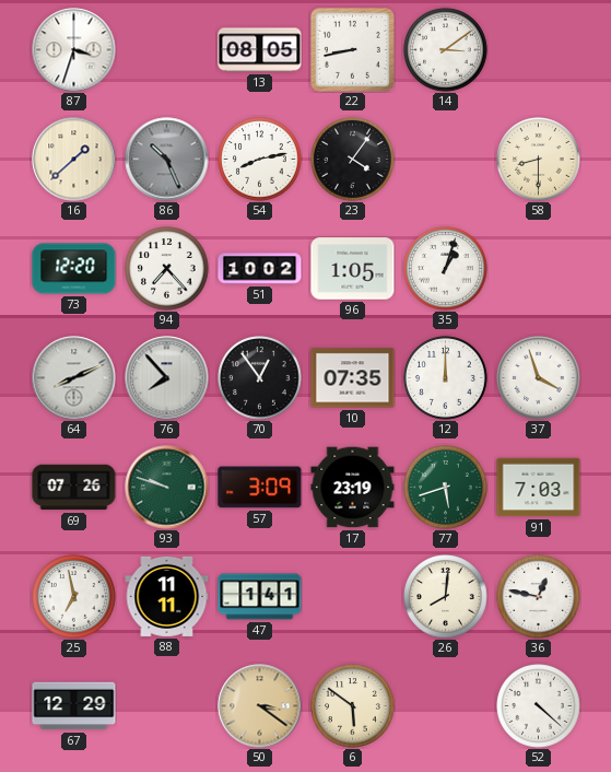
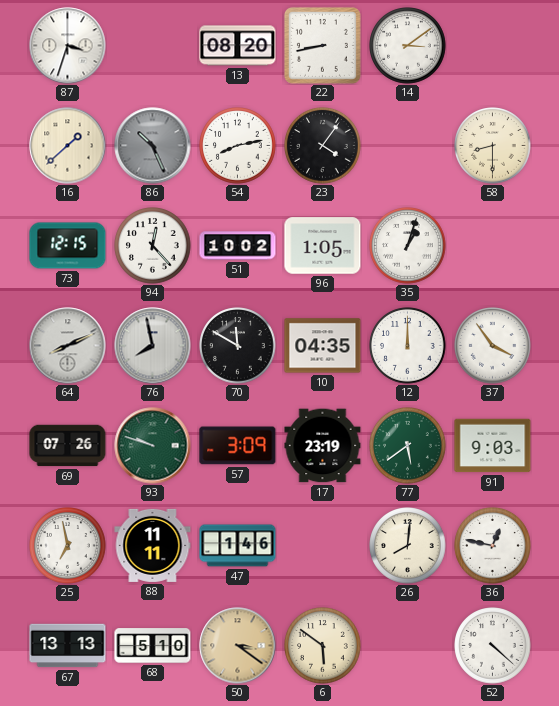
13: 08:05 -> 08:20
73: 12:20 -> 12:15
94: 7:23 -> 12:23
76: 7:53 -> 7:58
70: 12:54 -> 11:50
10: 07:35 -> 04:35
37: 3:57 -> 3:54
77: 5:42 -> 5:39
91: 7:03 -> 9:03
47: 1:41 -> 1:46
67: 12:29 -> 13:13
68: none -> 5:10
